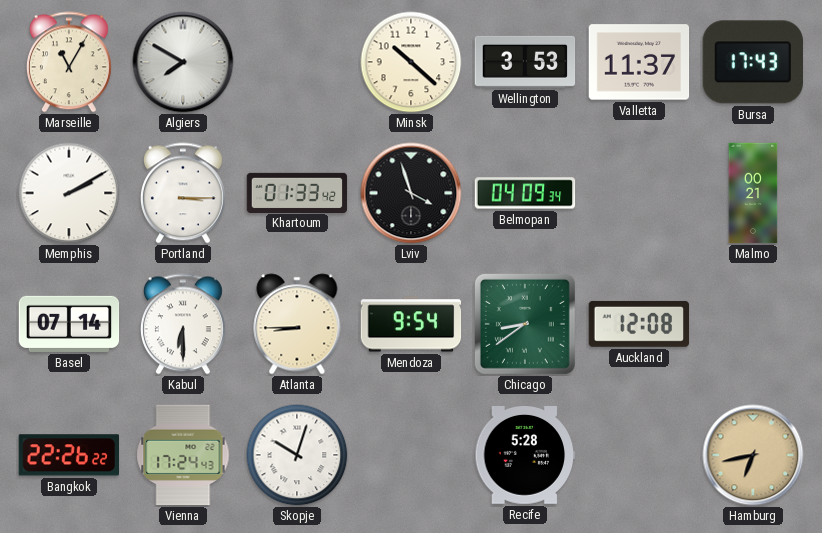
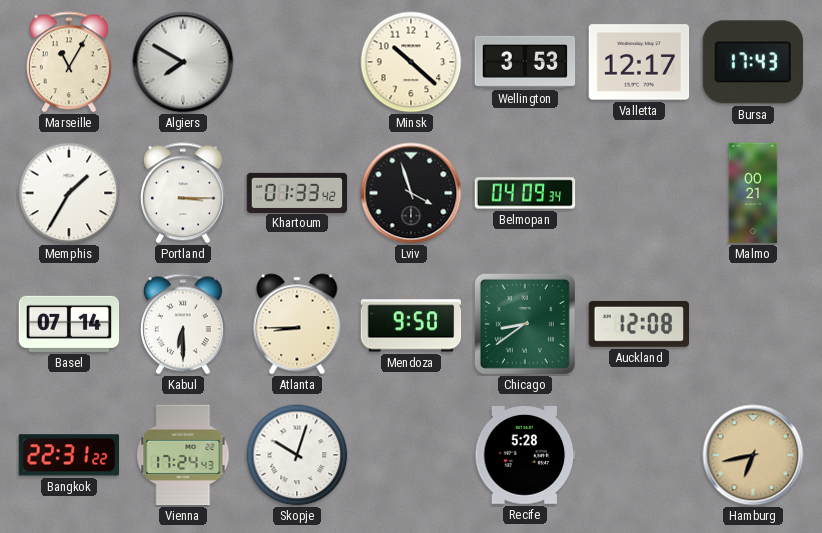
Valletta: 11:37 -> 12:17
Memphis: 2:10 -> 1:35
Mendoza: 9:54 -> 9:50
Bangkok: 22:26 -> 22:31
